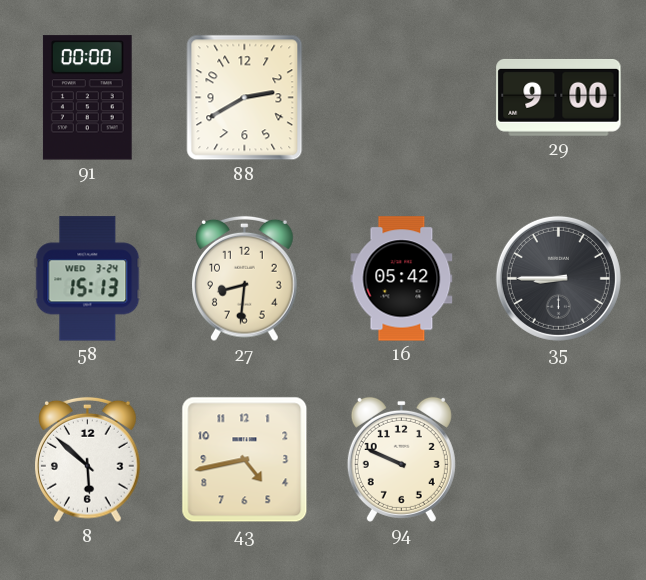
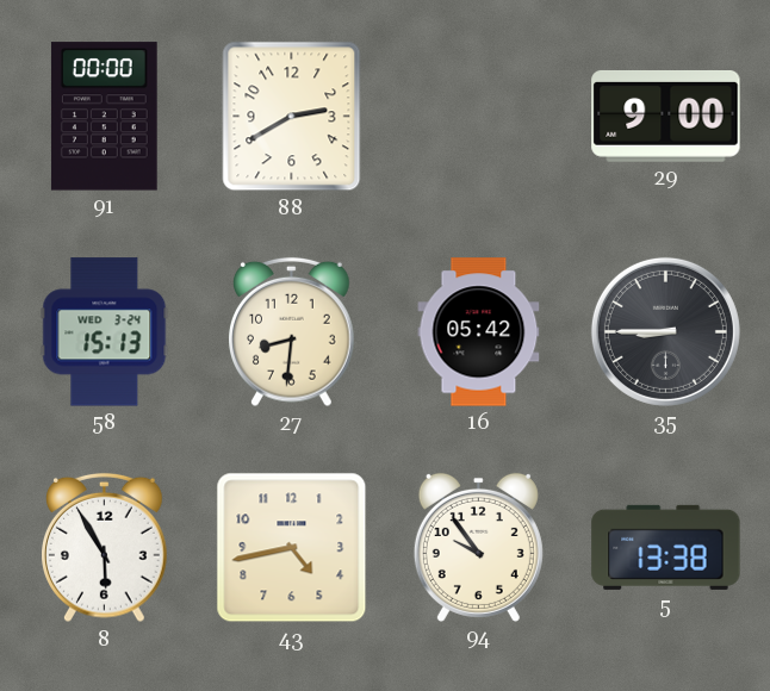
8: 5:52 -> 5:55
94: 9:49 -> 9:54
5: none -> 13:38
